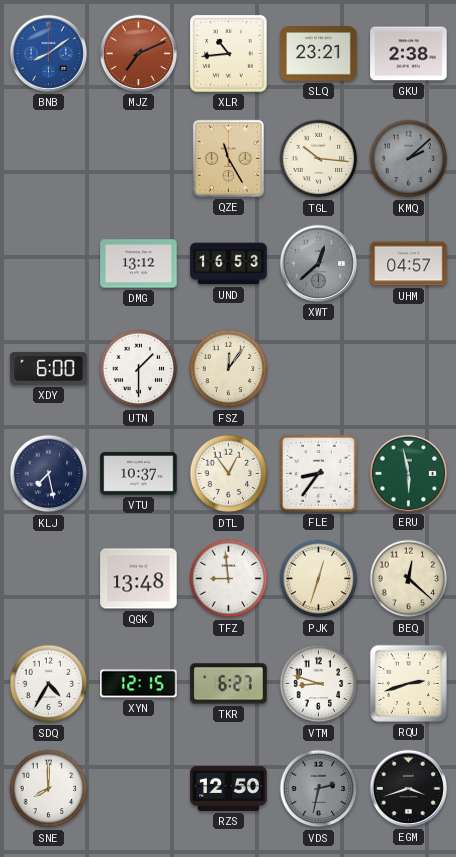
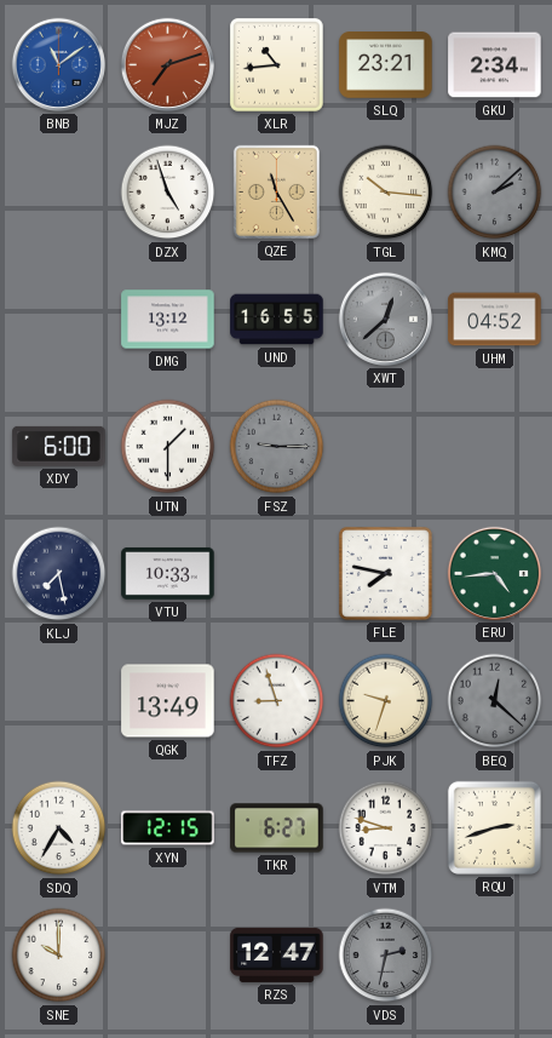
BNB: 8:09 -> 11:09
MJZ: 7:11 -> 7:12
GKU: 2:38 -> 2:34
DZX: none -> 4:57
UND: 16:53 -> 16:55
UHM: 04:57 -> 04:52
FSZ: 12:06 -> 9:15
FSZ dial: cream -> grey
VTU: 10:37 -> 10:33
DTL: 12:54 -> none
FLE: 8:36 -> 7:47
ERU: 5:58 -> 4:44
QGK: 13:48 -> 13:49
TFZ: 8:59 -> 8:57
PJK: 12:33 -> 9:33
BEQ dial: cream -> grey
SNE: 8:00 -> 10:00
RZS: 12:50 -> 12:47
EGM: 3:42 -> none
